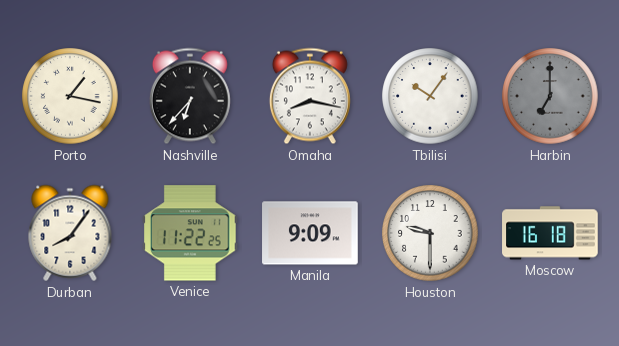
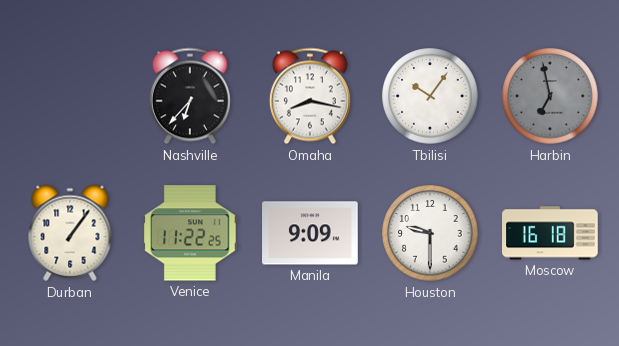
Porto: 1:17 -> none
Harbin: 7:00 -> 6:58
Durban: 8:06 -> 1:06
